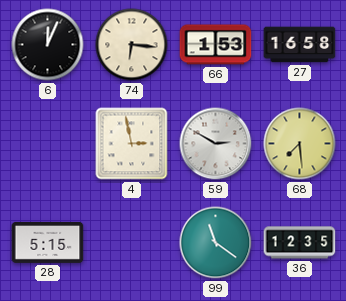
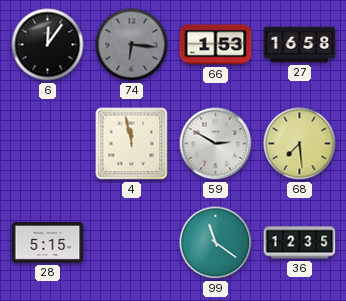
6: 12:04 -> 12:06
74 dial: cream -> grey
4: 2:58 -> 11:58
